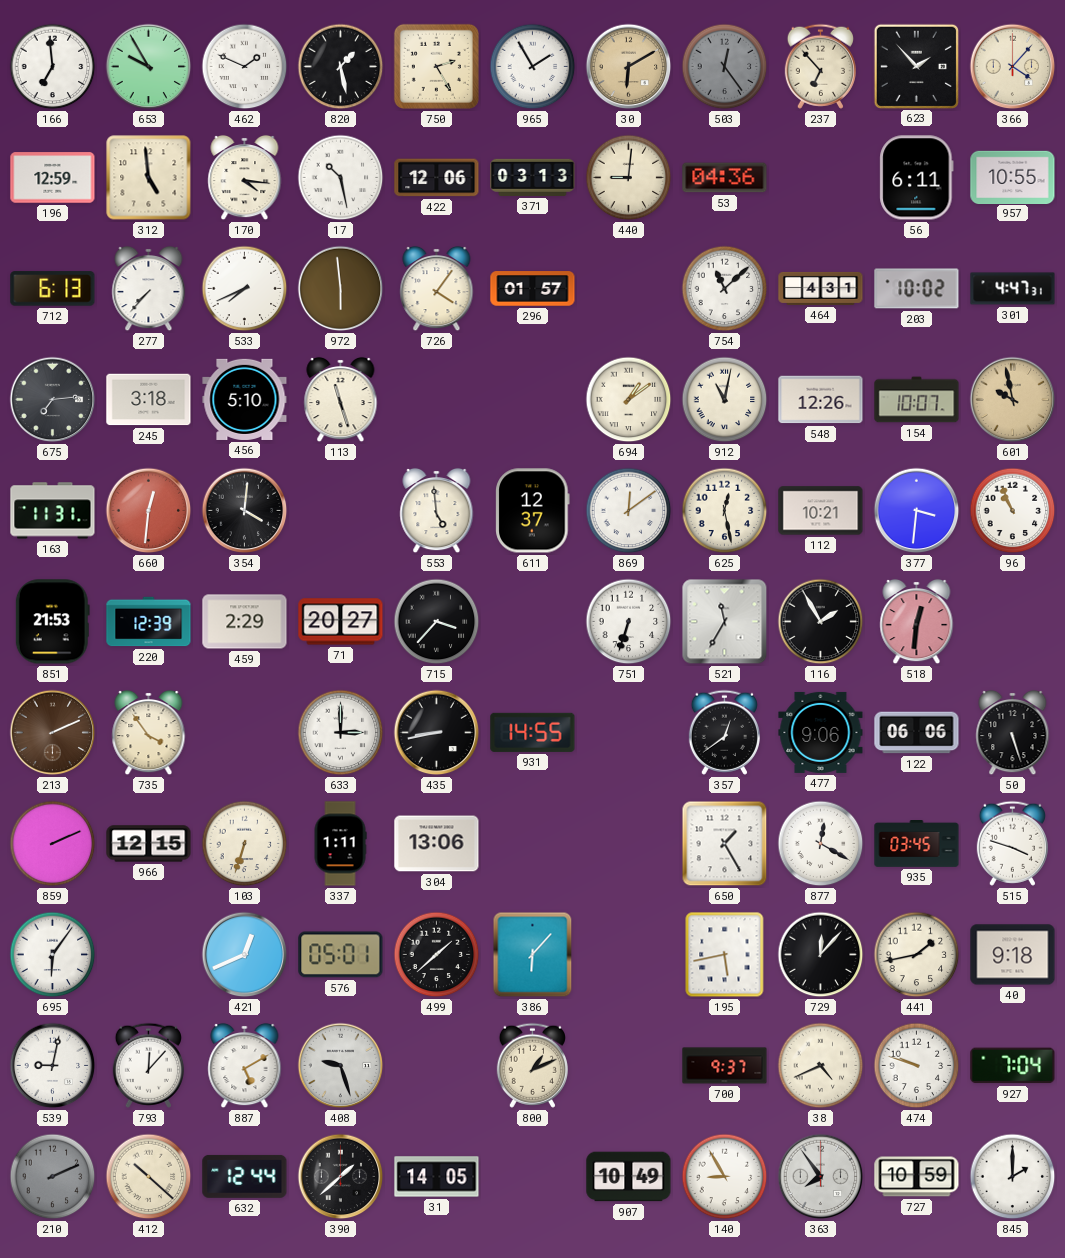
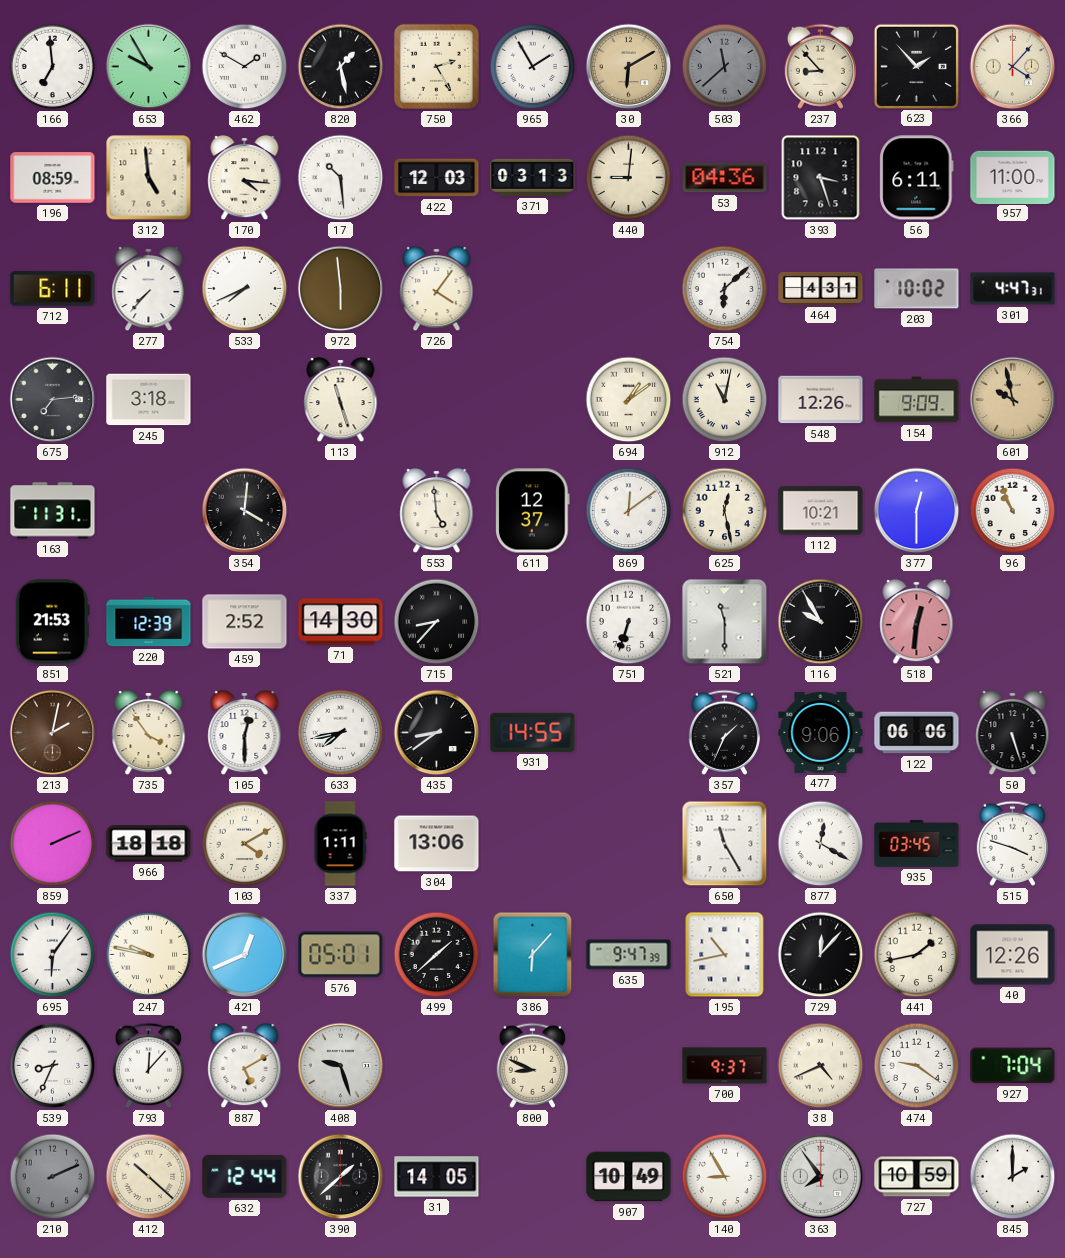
462: 1:49 -> 1:50
503: 12:24 -> 11:38
237: 6:53 -> 8:53
196: 12:59 -> 08:59
17: 10:28 -> 10:29
422: 12:06 -> 12:03
393: none -> 3:27
957: 10:55 -> 11:00
712: 6:13 -> 6:11
296: 01:57 -> none
754: 11:08 -> 6:08
456: 5:10 -> none
154: 10:07 -> 9:09
660: 12:31 -> none
377: 3:31 -> 12:30
459: 2:29 -> 2:52
71: 20:27 -> 14:30
715: 3:37 -> 8:37
521: 11:35 -> 11:30
116: 1:55 -> 9:55
213: 2:11 -> 2:02
105: none -> 12:30
633: 3:00 -> 7:43
435: 8:43 -> 8:39
357: 12:39 -> 1:34
966: 12:15 -> 18:18
103: 6:33 -> 4:10
650: 1:25 -> 11:25
247: none -> 9:47
635: none -> 9:47
195: 5:43 -> 10:43
40: 9:18 -> 12:26
539: 9:02 -> 8:34
800: 1:11 -> 8:49
474: 9:48 -> 9:21
